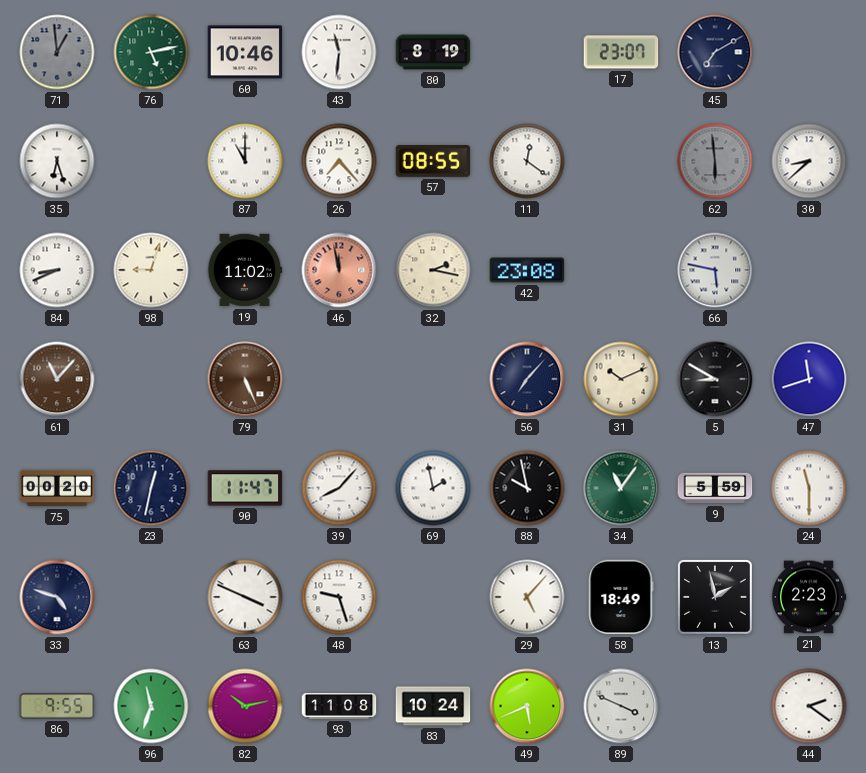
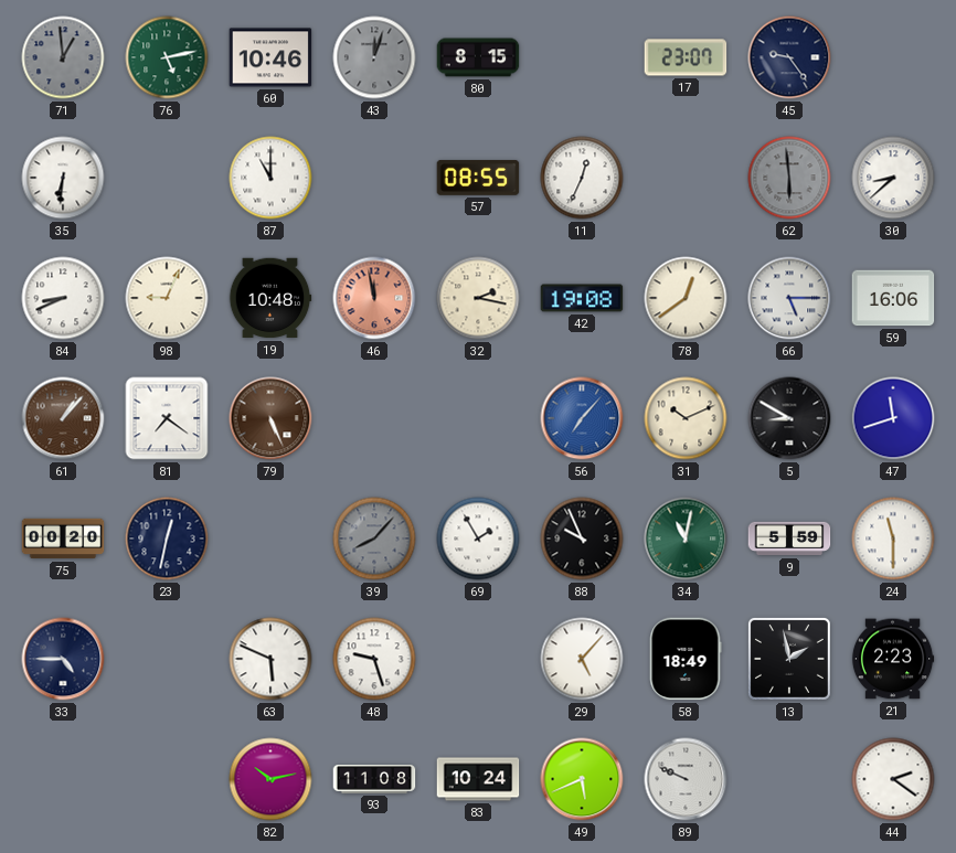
43: 11:31 -> 12:03
43 dial: white -> grey
80: 8:19 -> 8:15
45: 7:10 -> 9:24
35: 6:27 -> 6:31
26: 7:23 -> none
11: 12:21 -> 12:34
98: 9:03 -> 9:04
19: 11:02 -> 10:48
42: 23:08 -> 19:08
78: none -> 12:39
66: 5:47 -> 5:15
59: none -> 16:06
61: 11:07 -> 1:07
81: none -> 7:21
56 dial: navy -> blue
90: 11:47 -> none
39 dial: white -> grey
69: 1:58 -> 1:55
88: 9:58 -> 9:56
34: 11:06 -> 11:02
33: 4:48 -> 4:45
63: 3:49 -> 5:49
86: 9:55 -> none
96: 11:33 -> none
89: 3:49 -> 9:49
